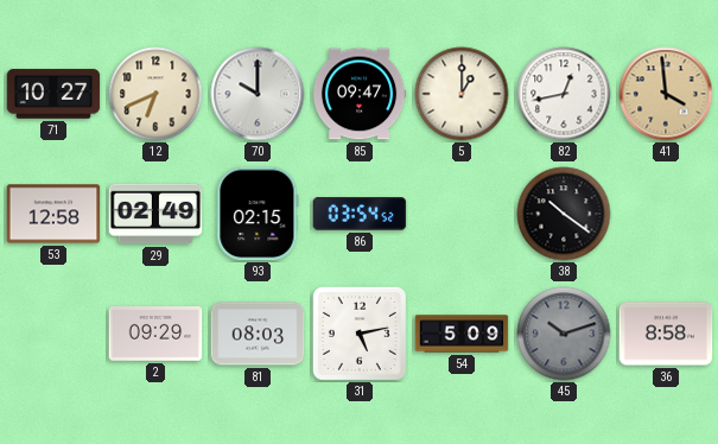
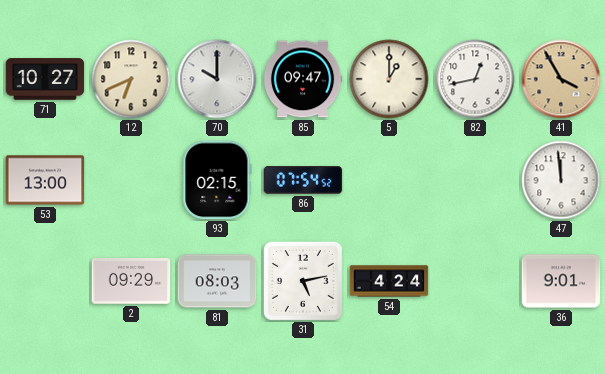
41: 3:59 -> 3:55
53: 12:58 -> 13:00
29: 02:49 -> none
86: 03:54 -> 07:54
38: 10:21 -> none
47: none -> 11:59
54: 5:09 -> 4:24
45: 10:12 -> none
36: 8:58 -> 9:01
